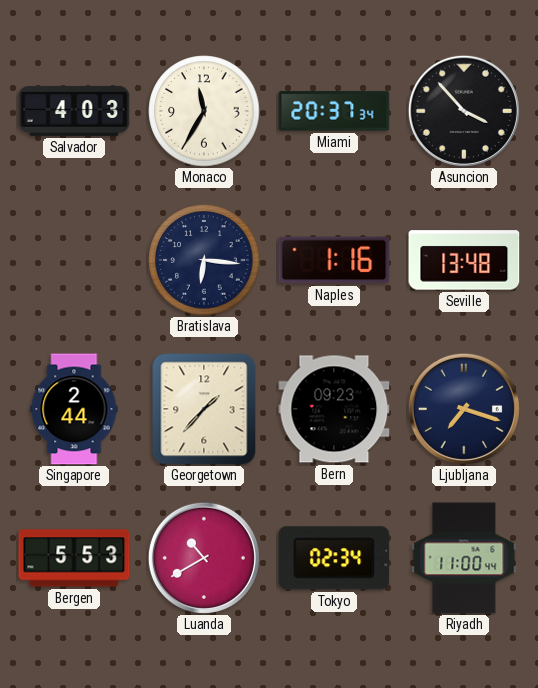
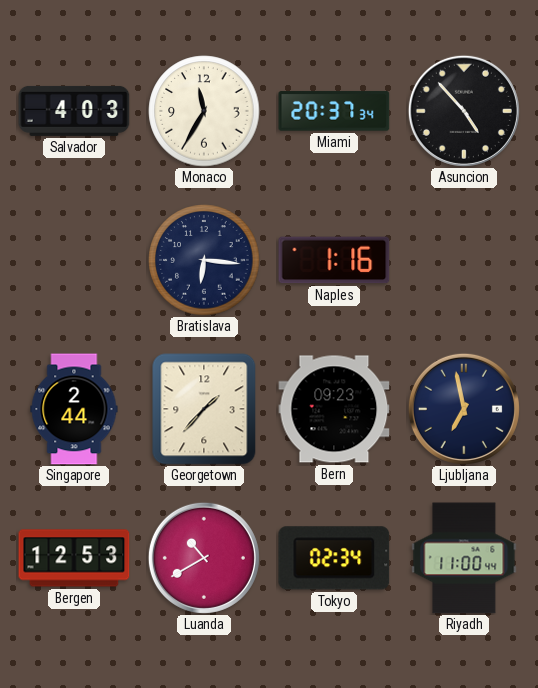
Asuncion: 3:53 -> 4:53
Seville: 13:48 -> none
Ljubljana: 7:18 -> 6:58
Bergen: 5:53 -> 12:53
